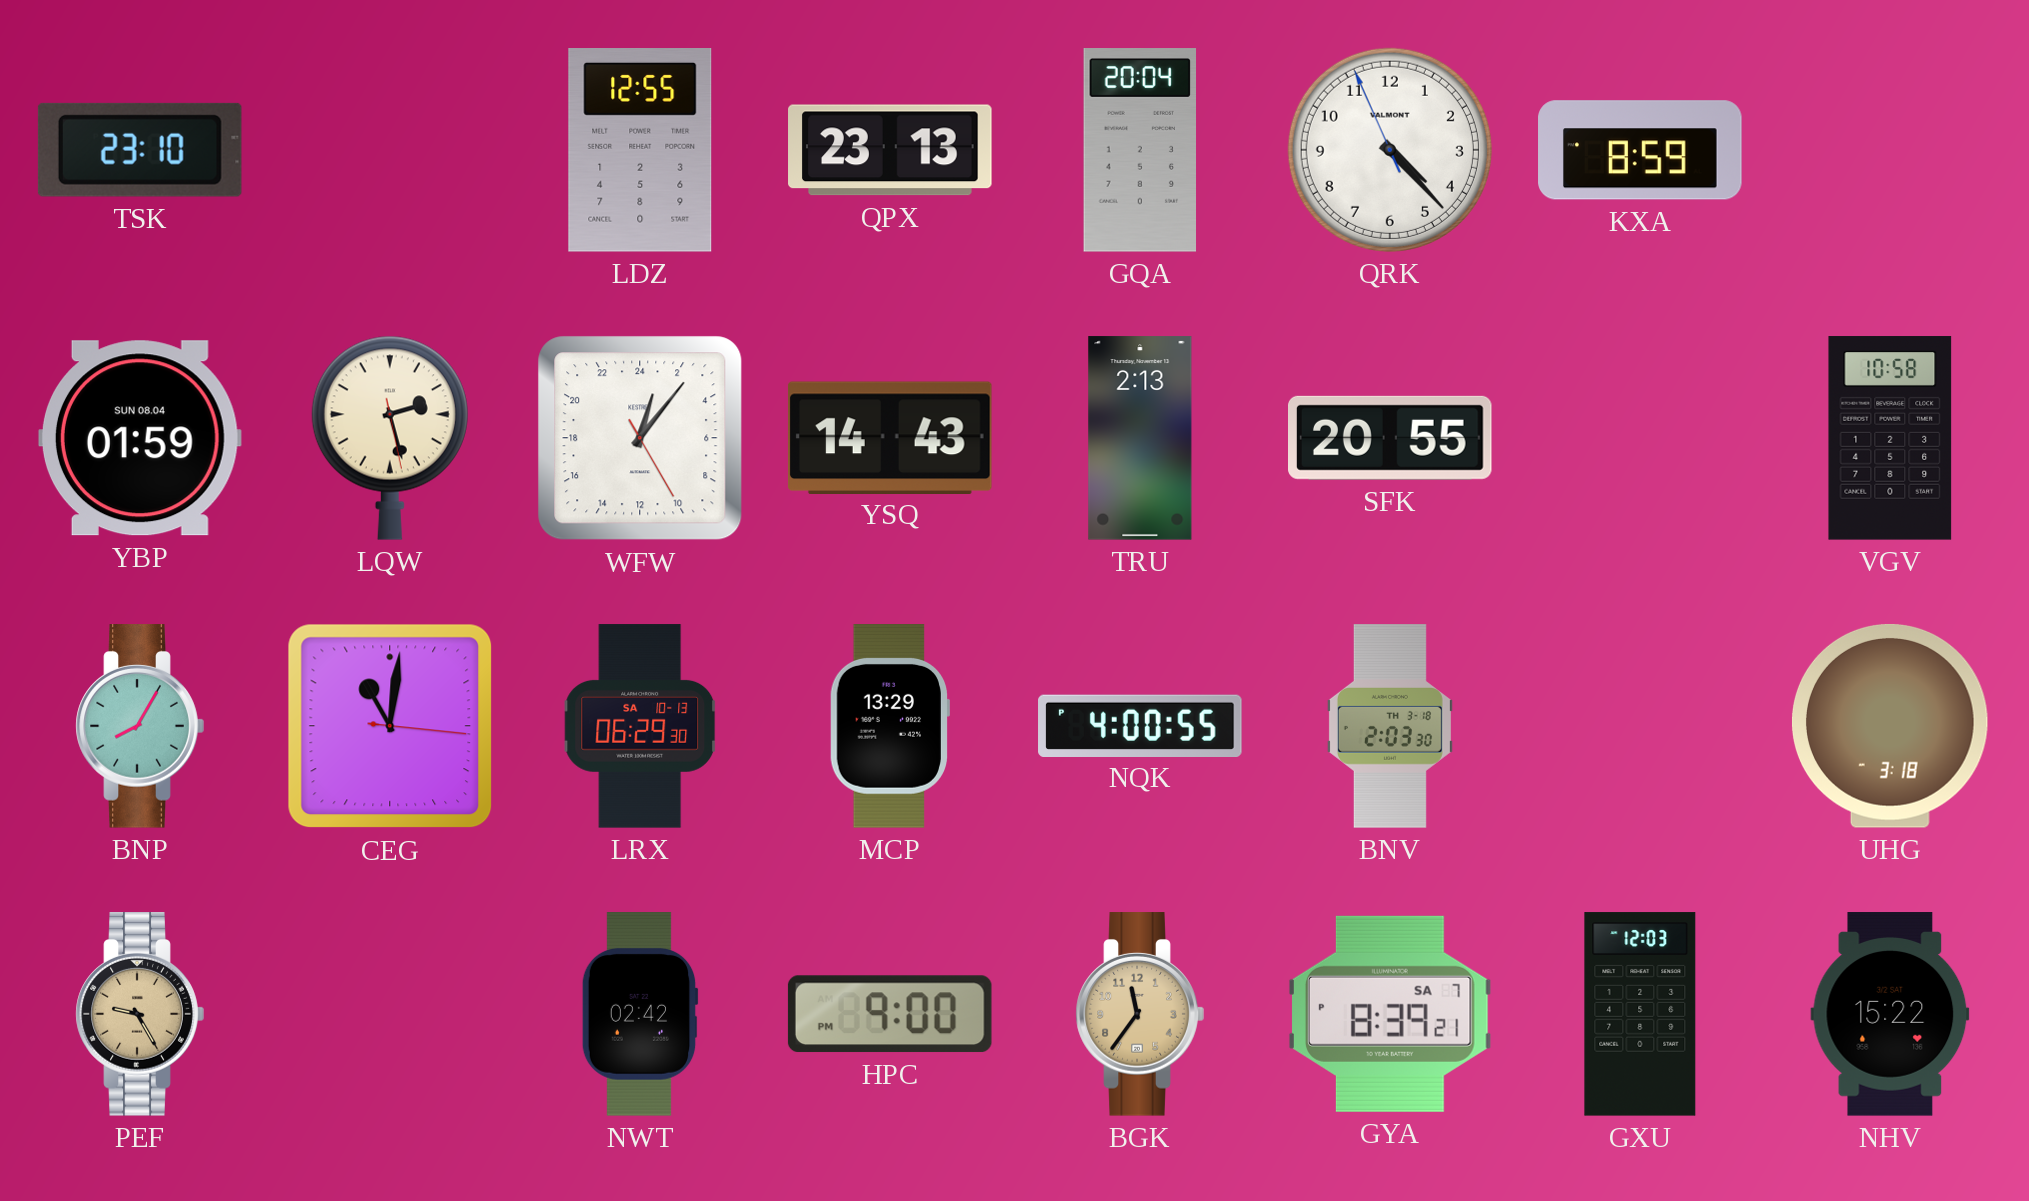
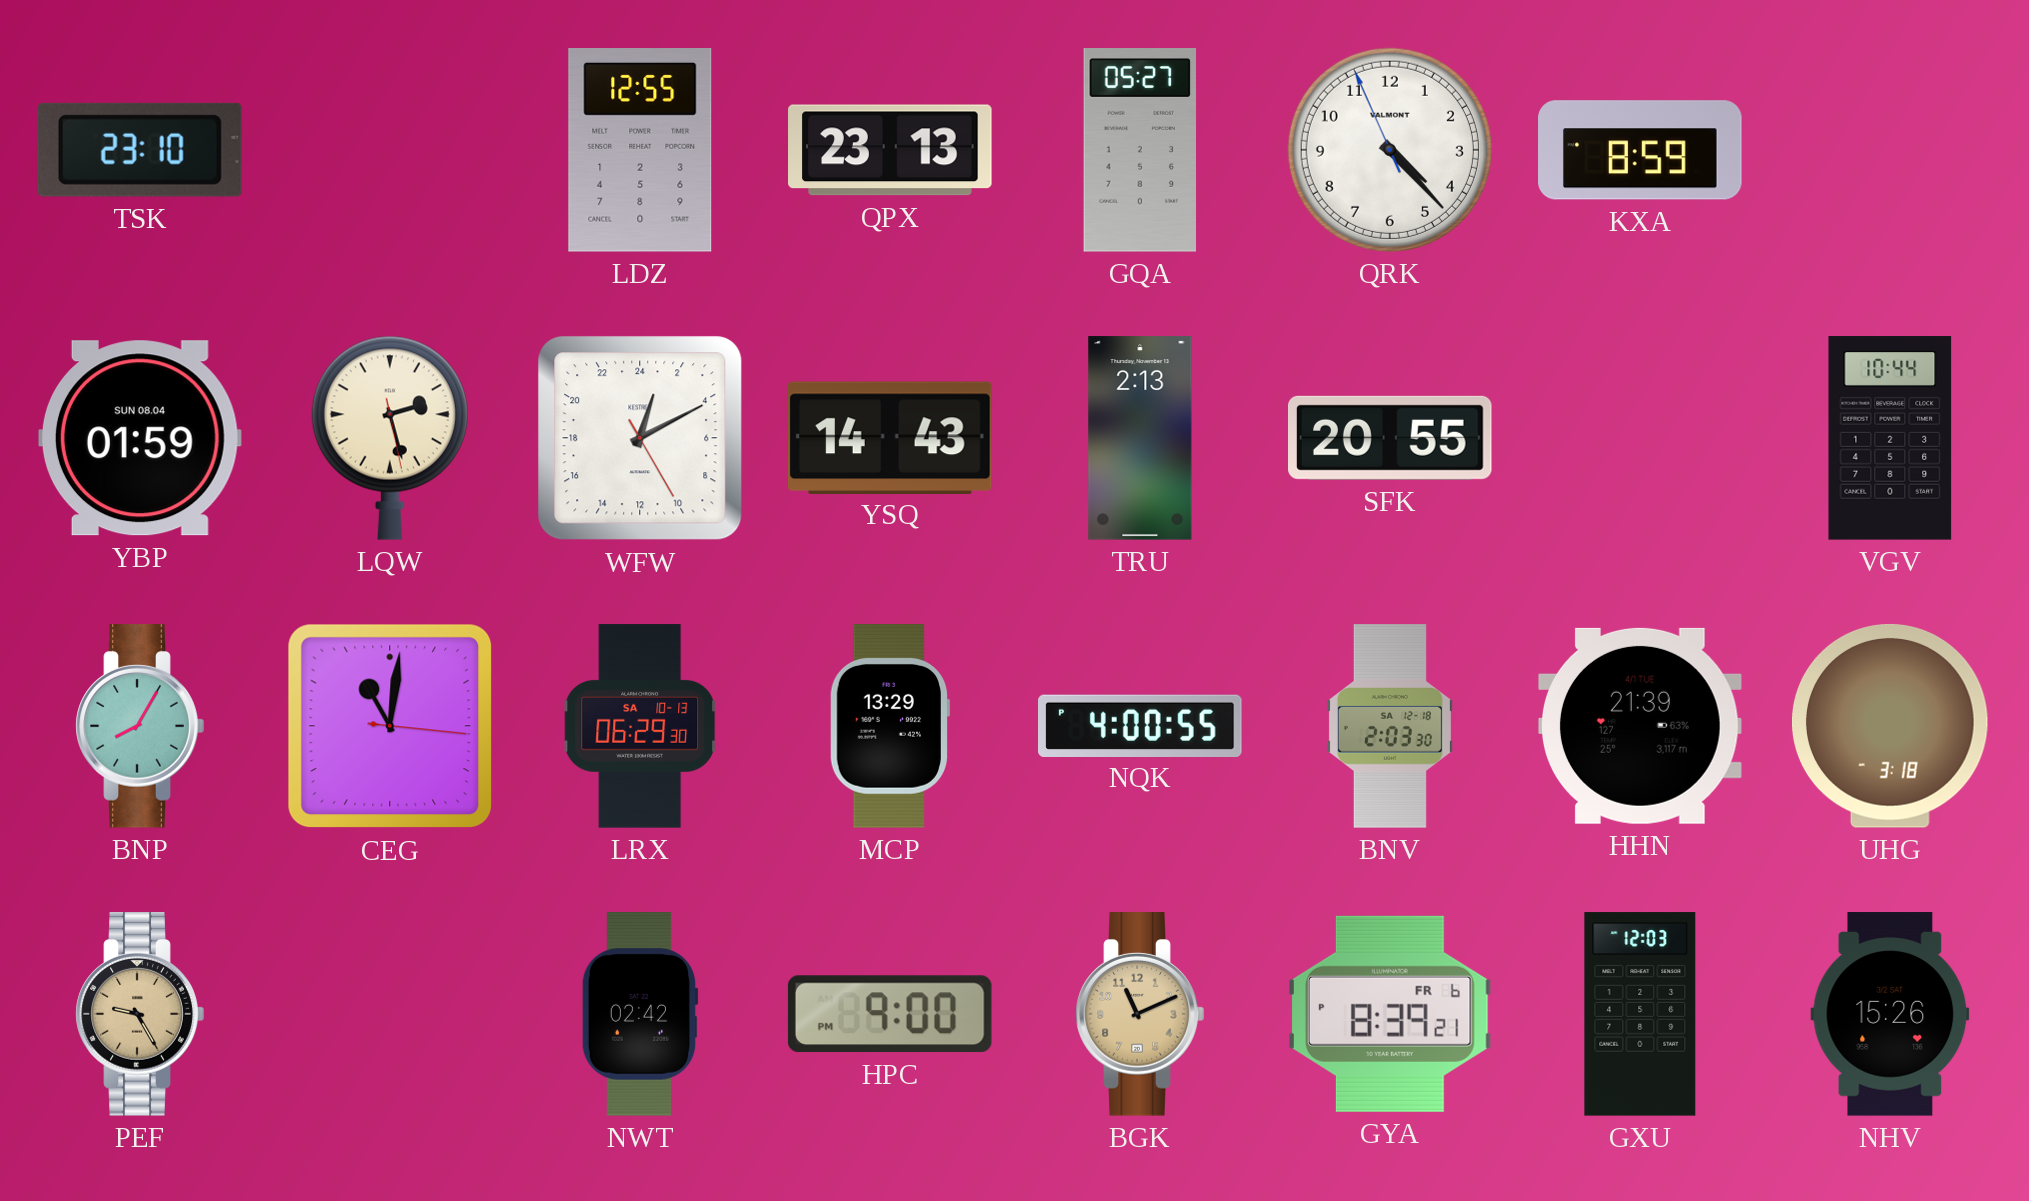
GQA: 20:04 -> 05:27
WFW: 1:06 -> 1:10
VGV: 10:58 -> 10:44
BNV date: TH 3-18 -> SA 12-18
HHN: none -> 21:39
BGK: 11:36 -> 11:11
GYA date: SA 7 -> FR 6
NHV: 15:22 -> 15:26
